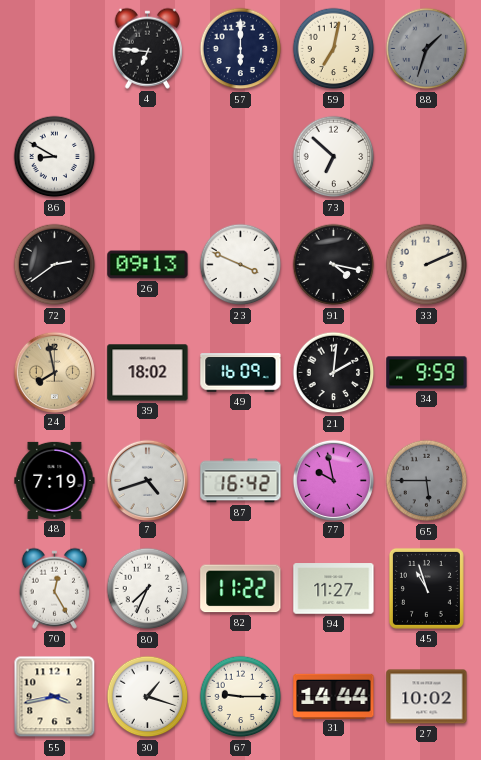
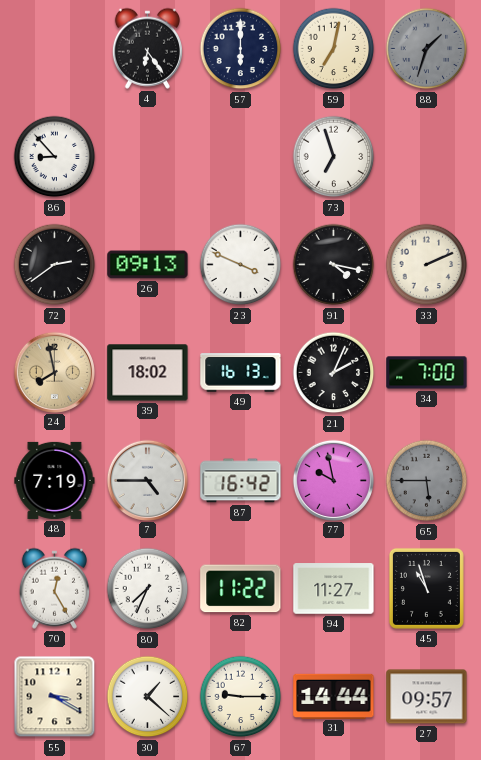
4: 6:46 -> 6:24
86: 8:50 -> 8:53
73: 6:52 -> 6:57
49: 16:09 -> 16:13
21: 2:01 -> 2:04
34: 9:59 -> 7:00
7: 4:42 -> 4:45
55: 3:43 -> 3:20
30: 1:18 -> 1:22
27: 10:02 -> 09:57
